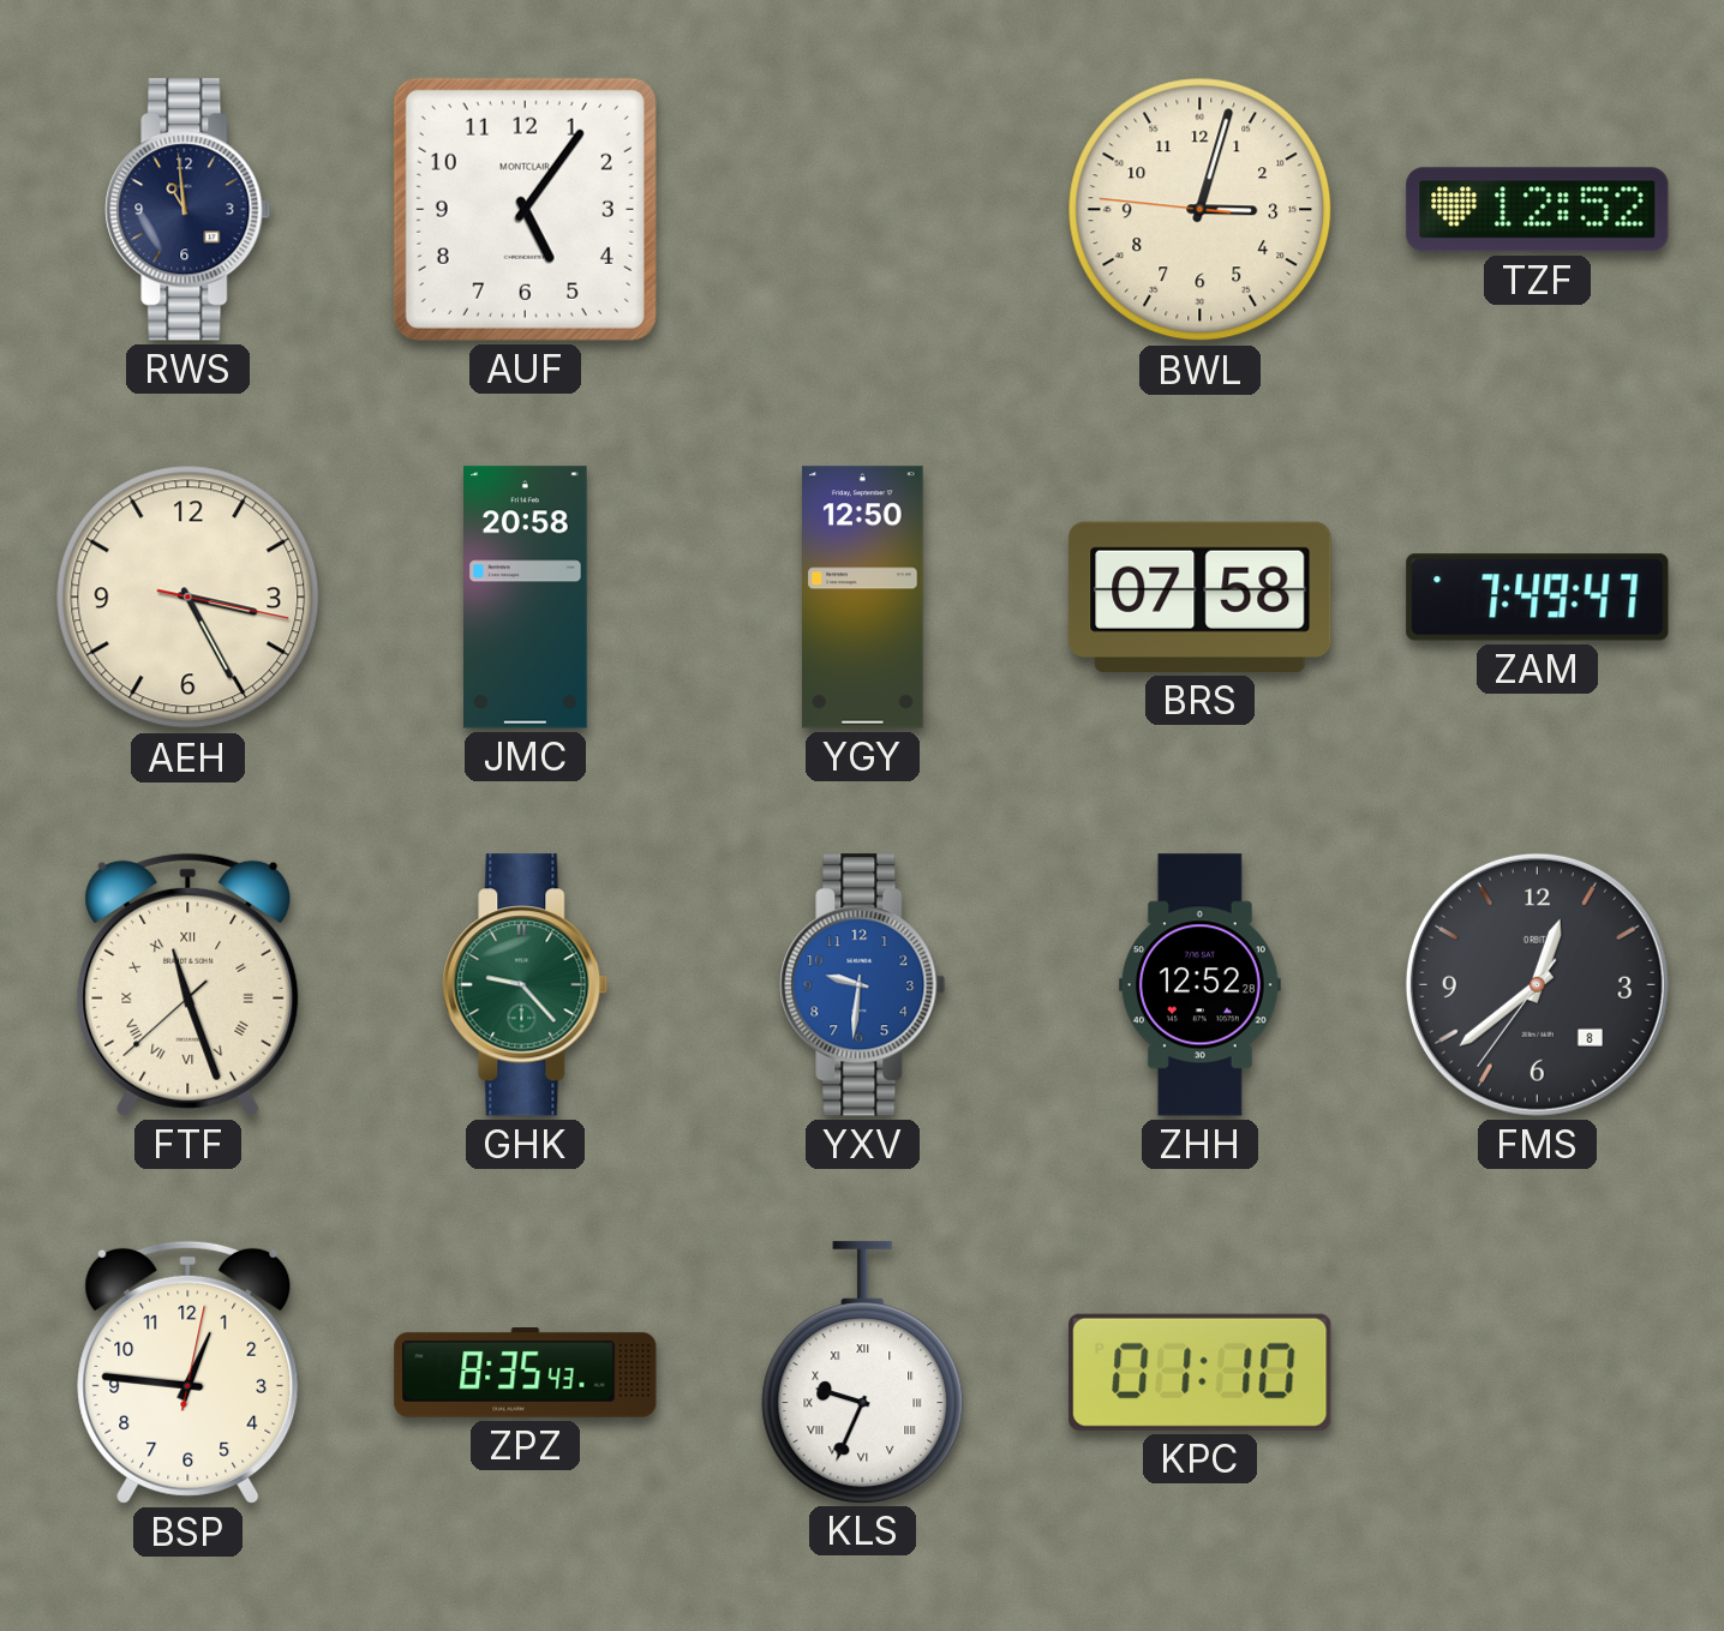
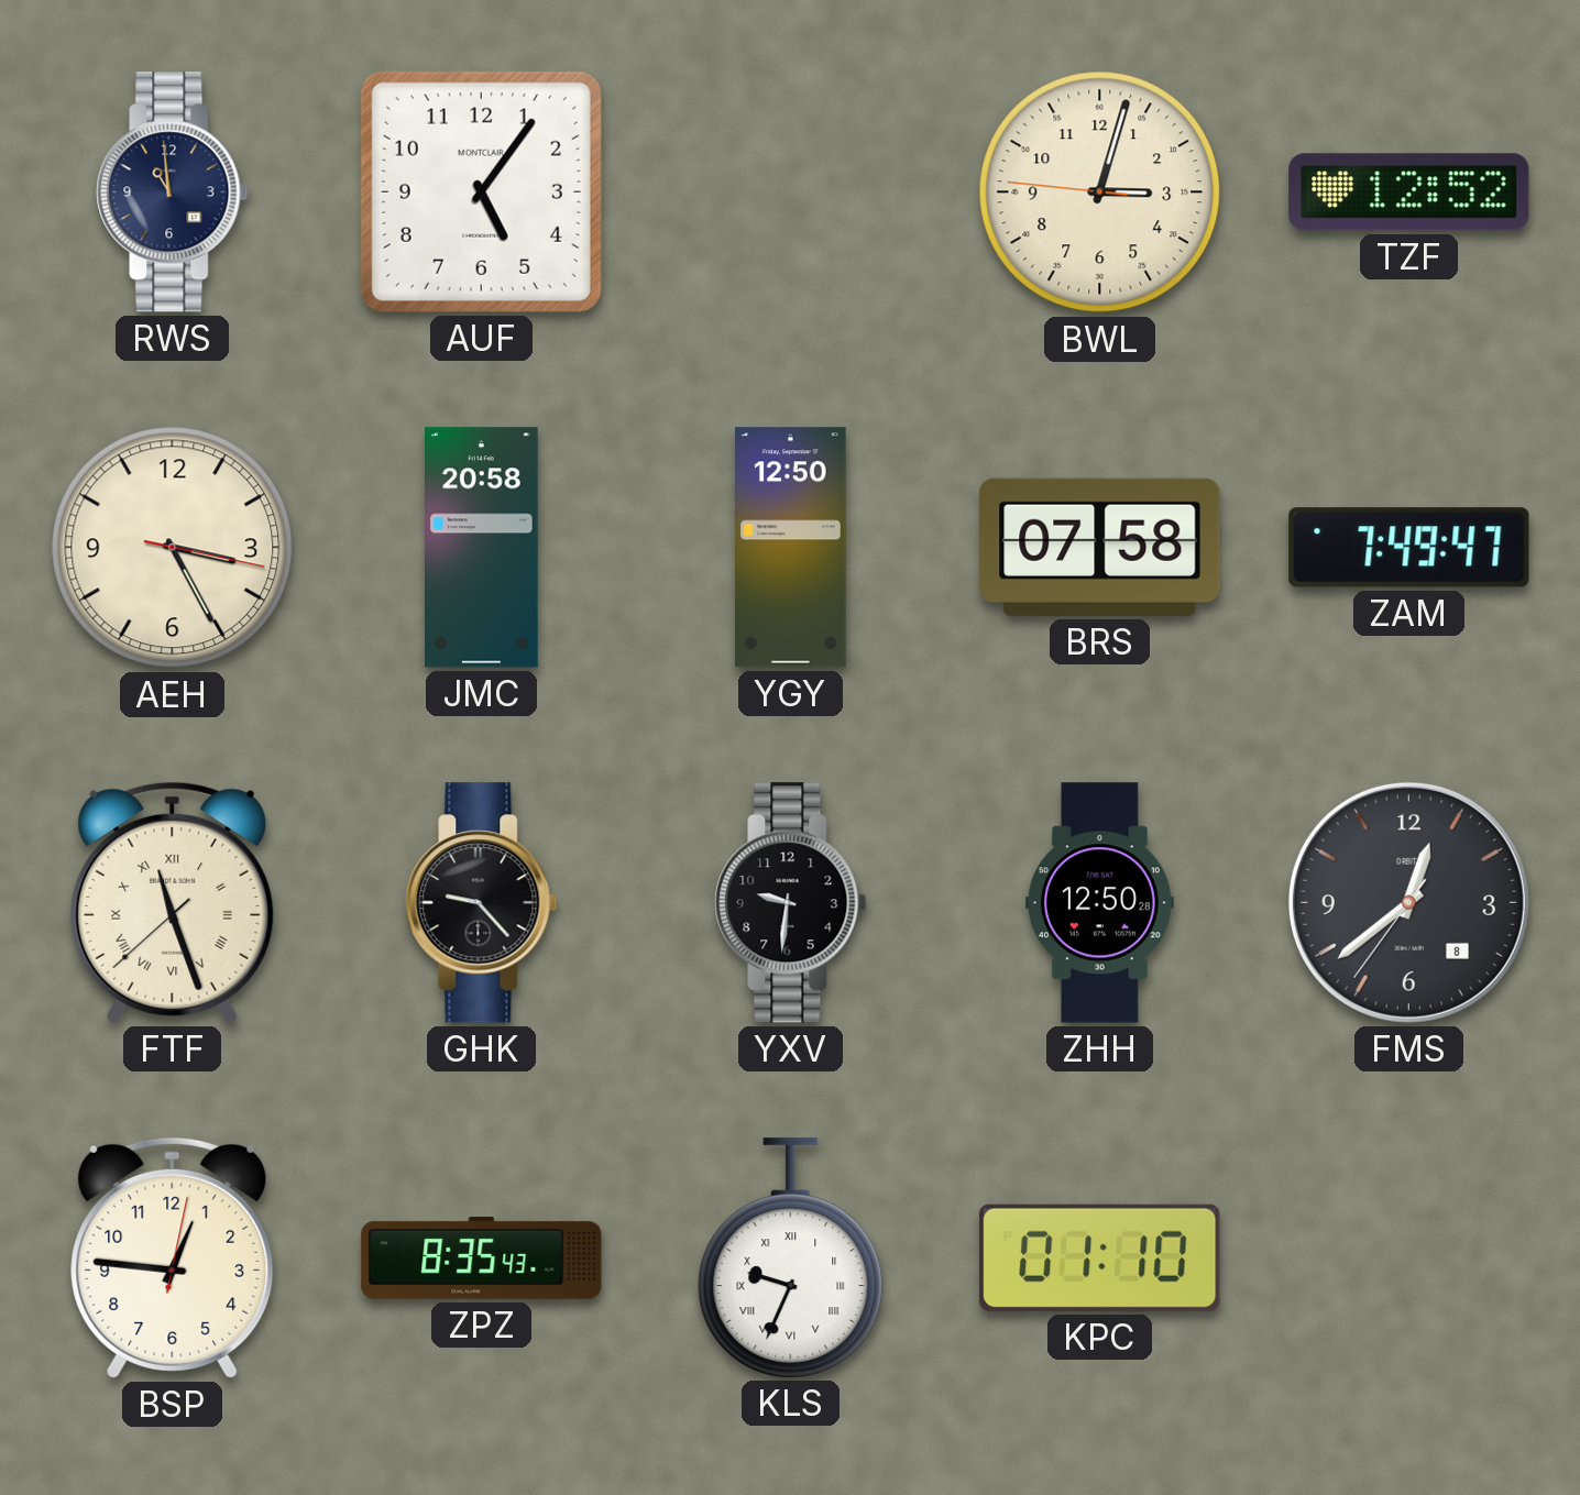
GHK dial: green -> black
YXV dial: blue -> black
ZHH: 12:52 -> 12:50
